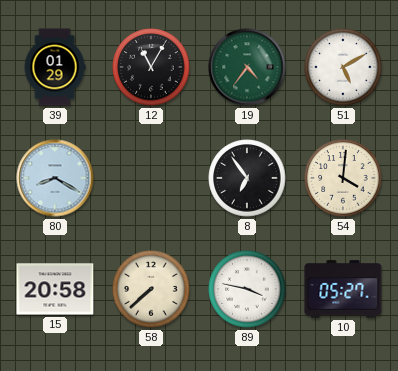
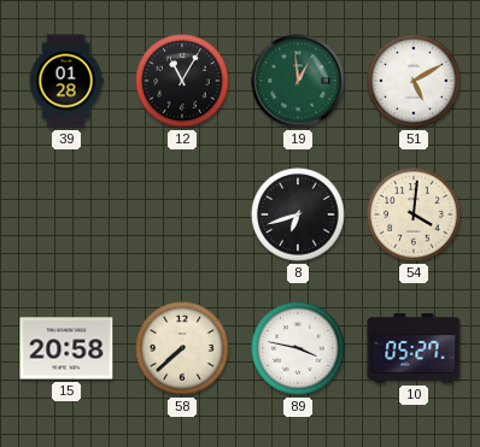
39: 01:29 -> 01:28
19: 4:36 -> 12:59
80: 8:20 -> none
8: 6:54 -> 6:42
